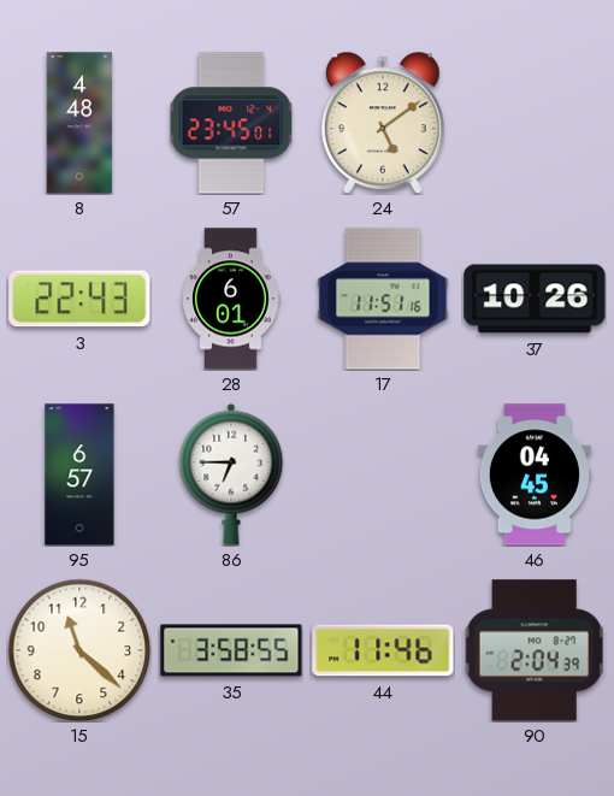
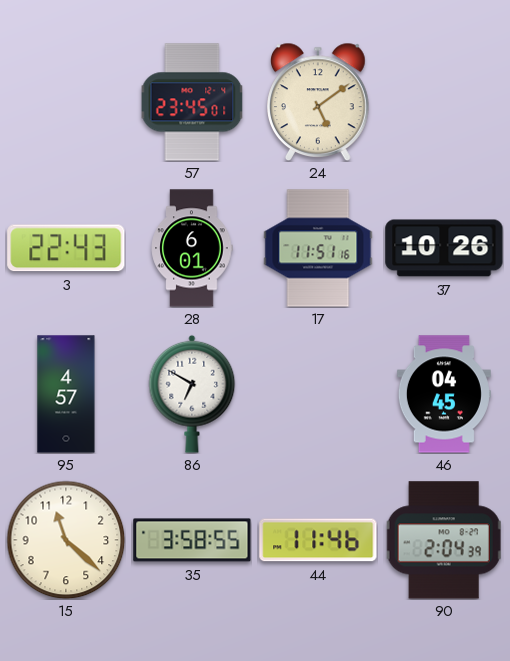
8: 4:48 -> none
95: 6:57 -> 4:57
86: 6:45 -> 6:50
